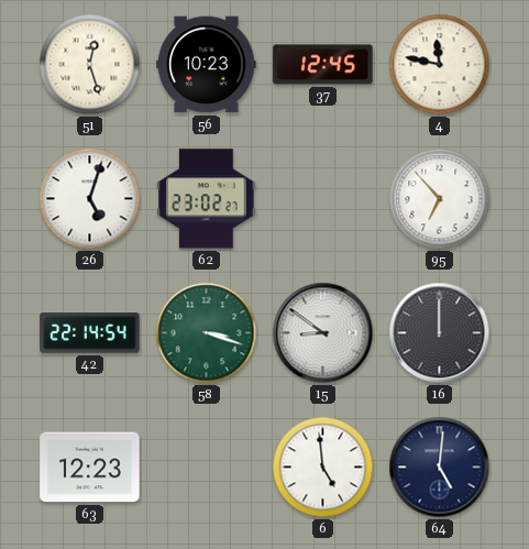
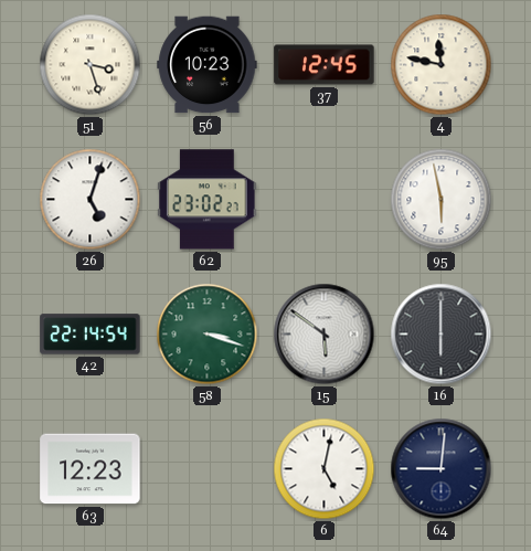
51: 12:27 -> 3:27
95: 6:53 -> 5:58
15: 8:51 -> 5:51
16: 12:00 -> 6:00
6: 4:59 -> 5:02
64: 5:01 -> 9:01
